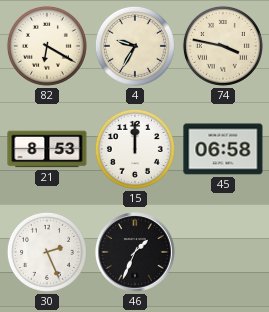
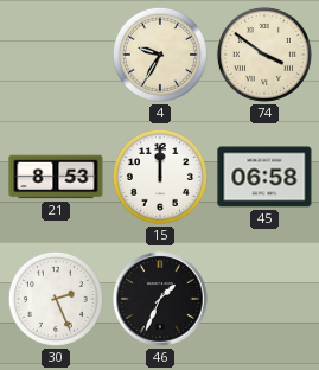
82: 6:20 -> none
74: 3:47 -> 3:51
